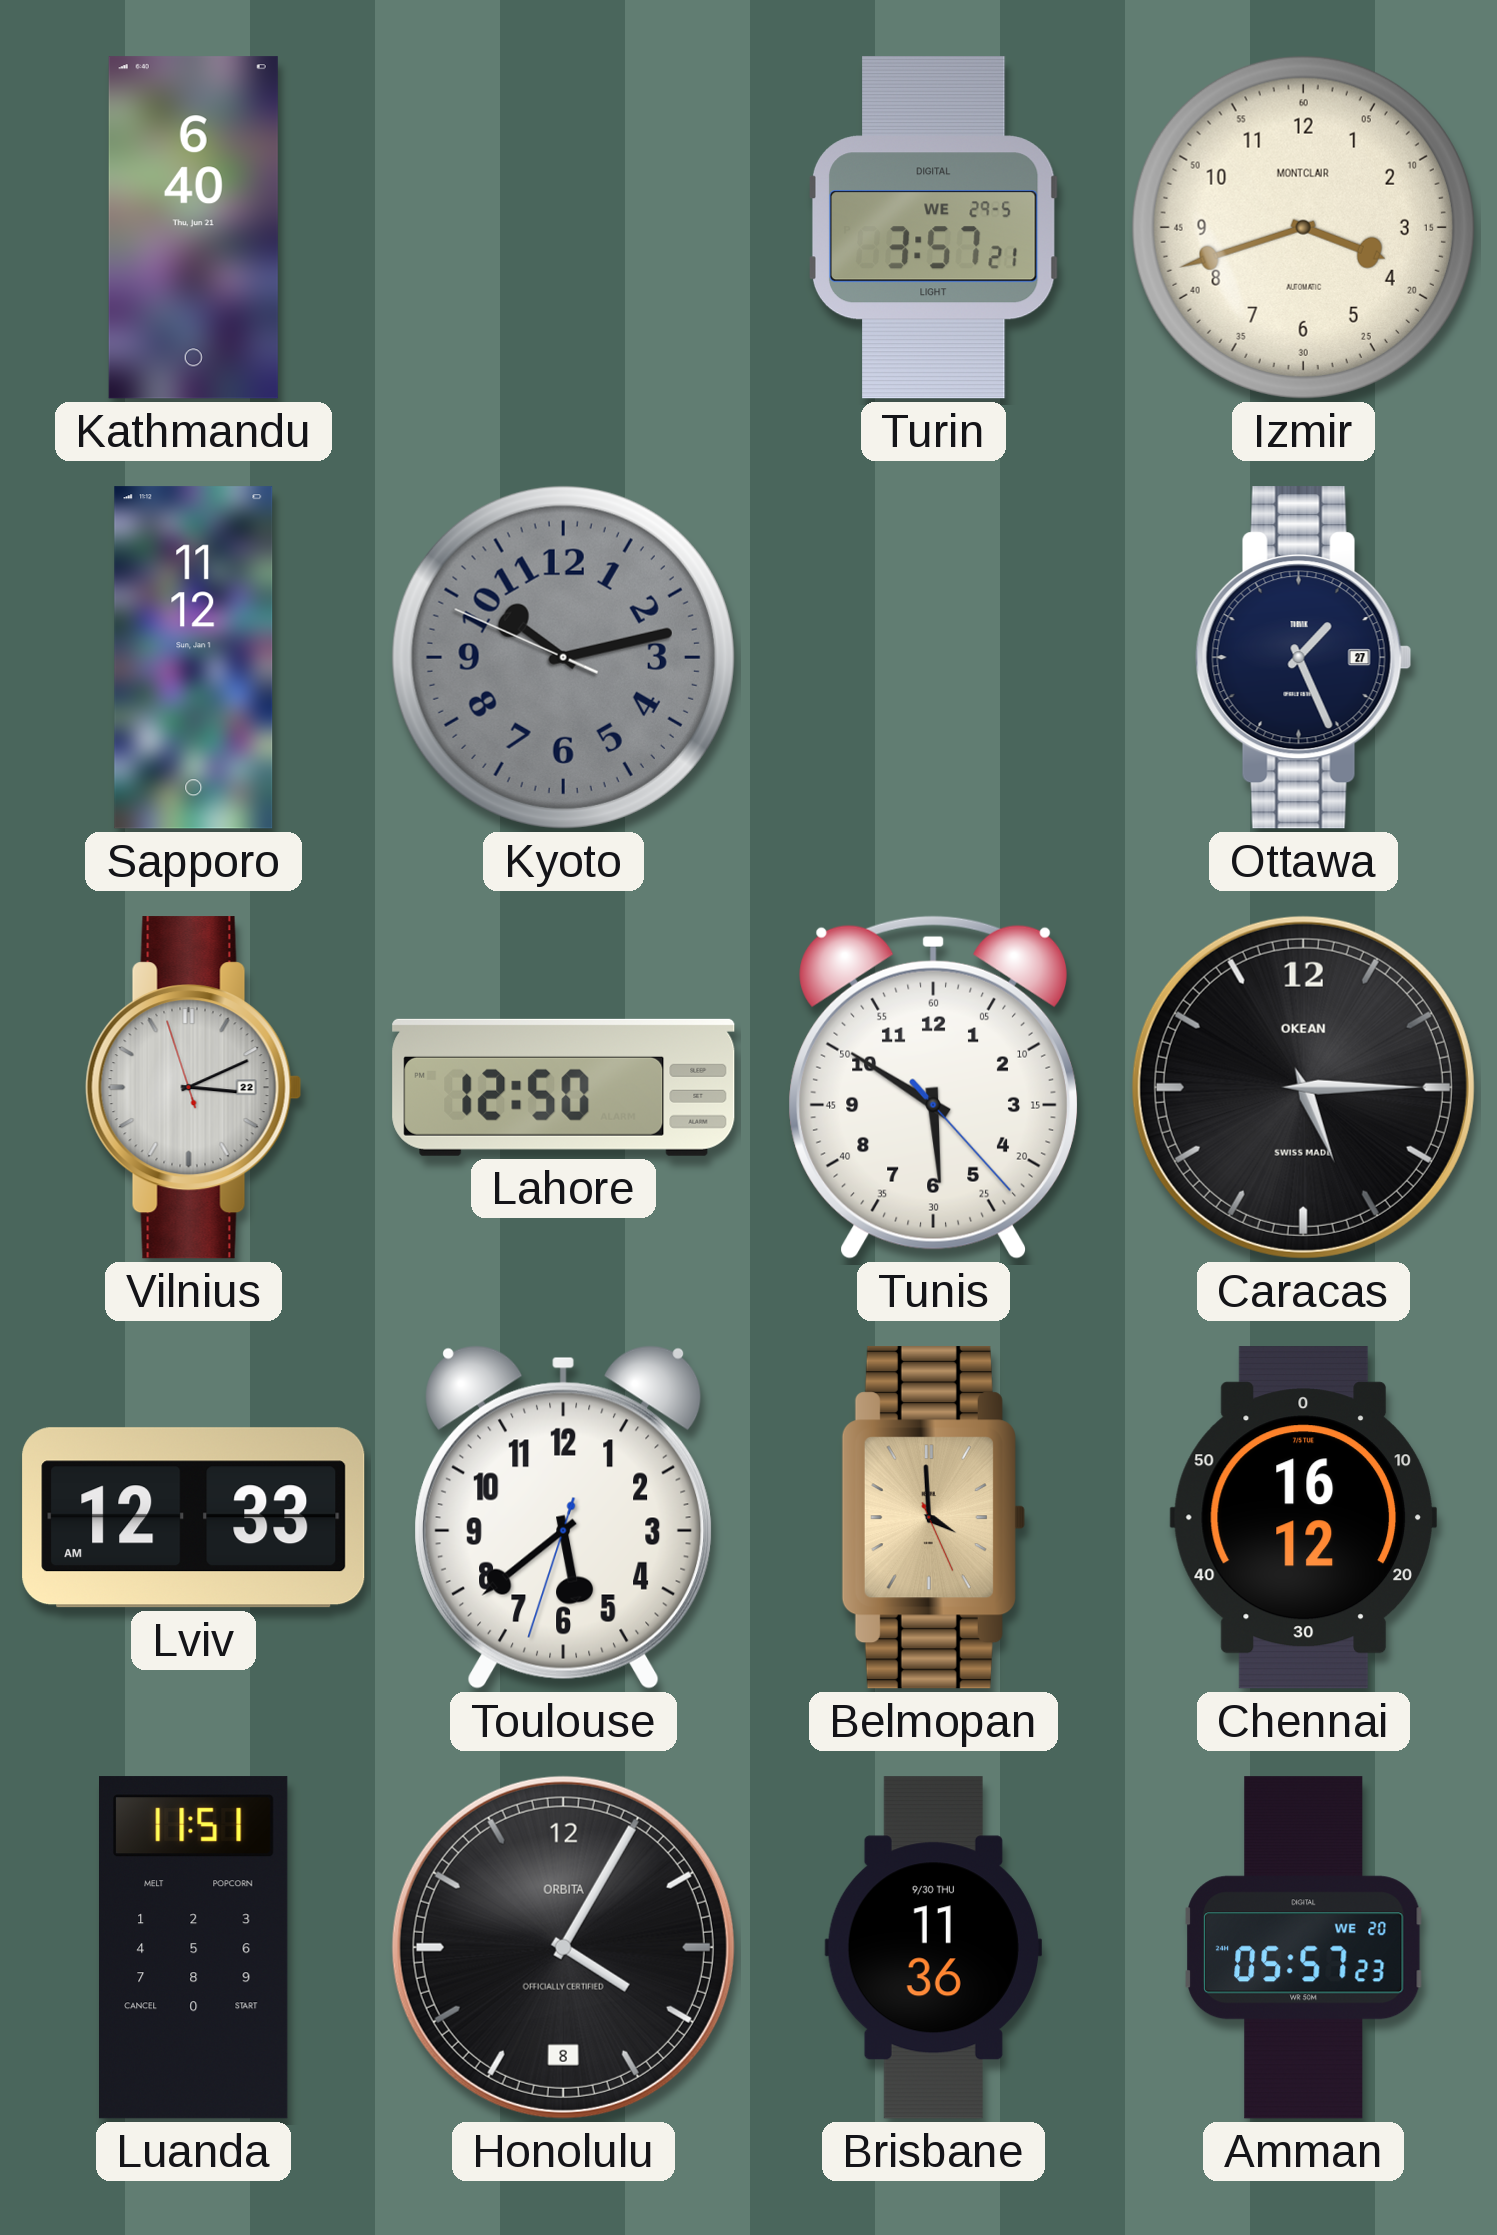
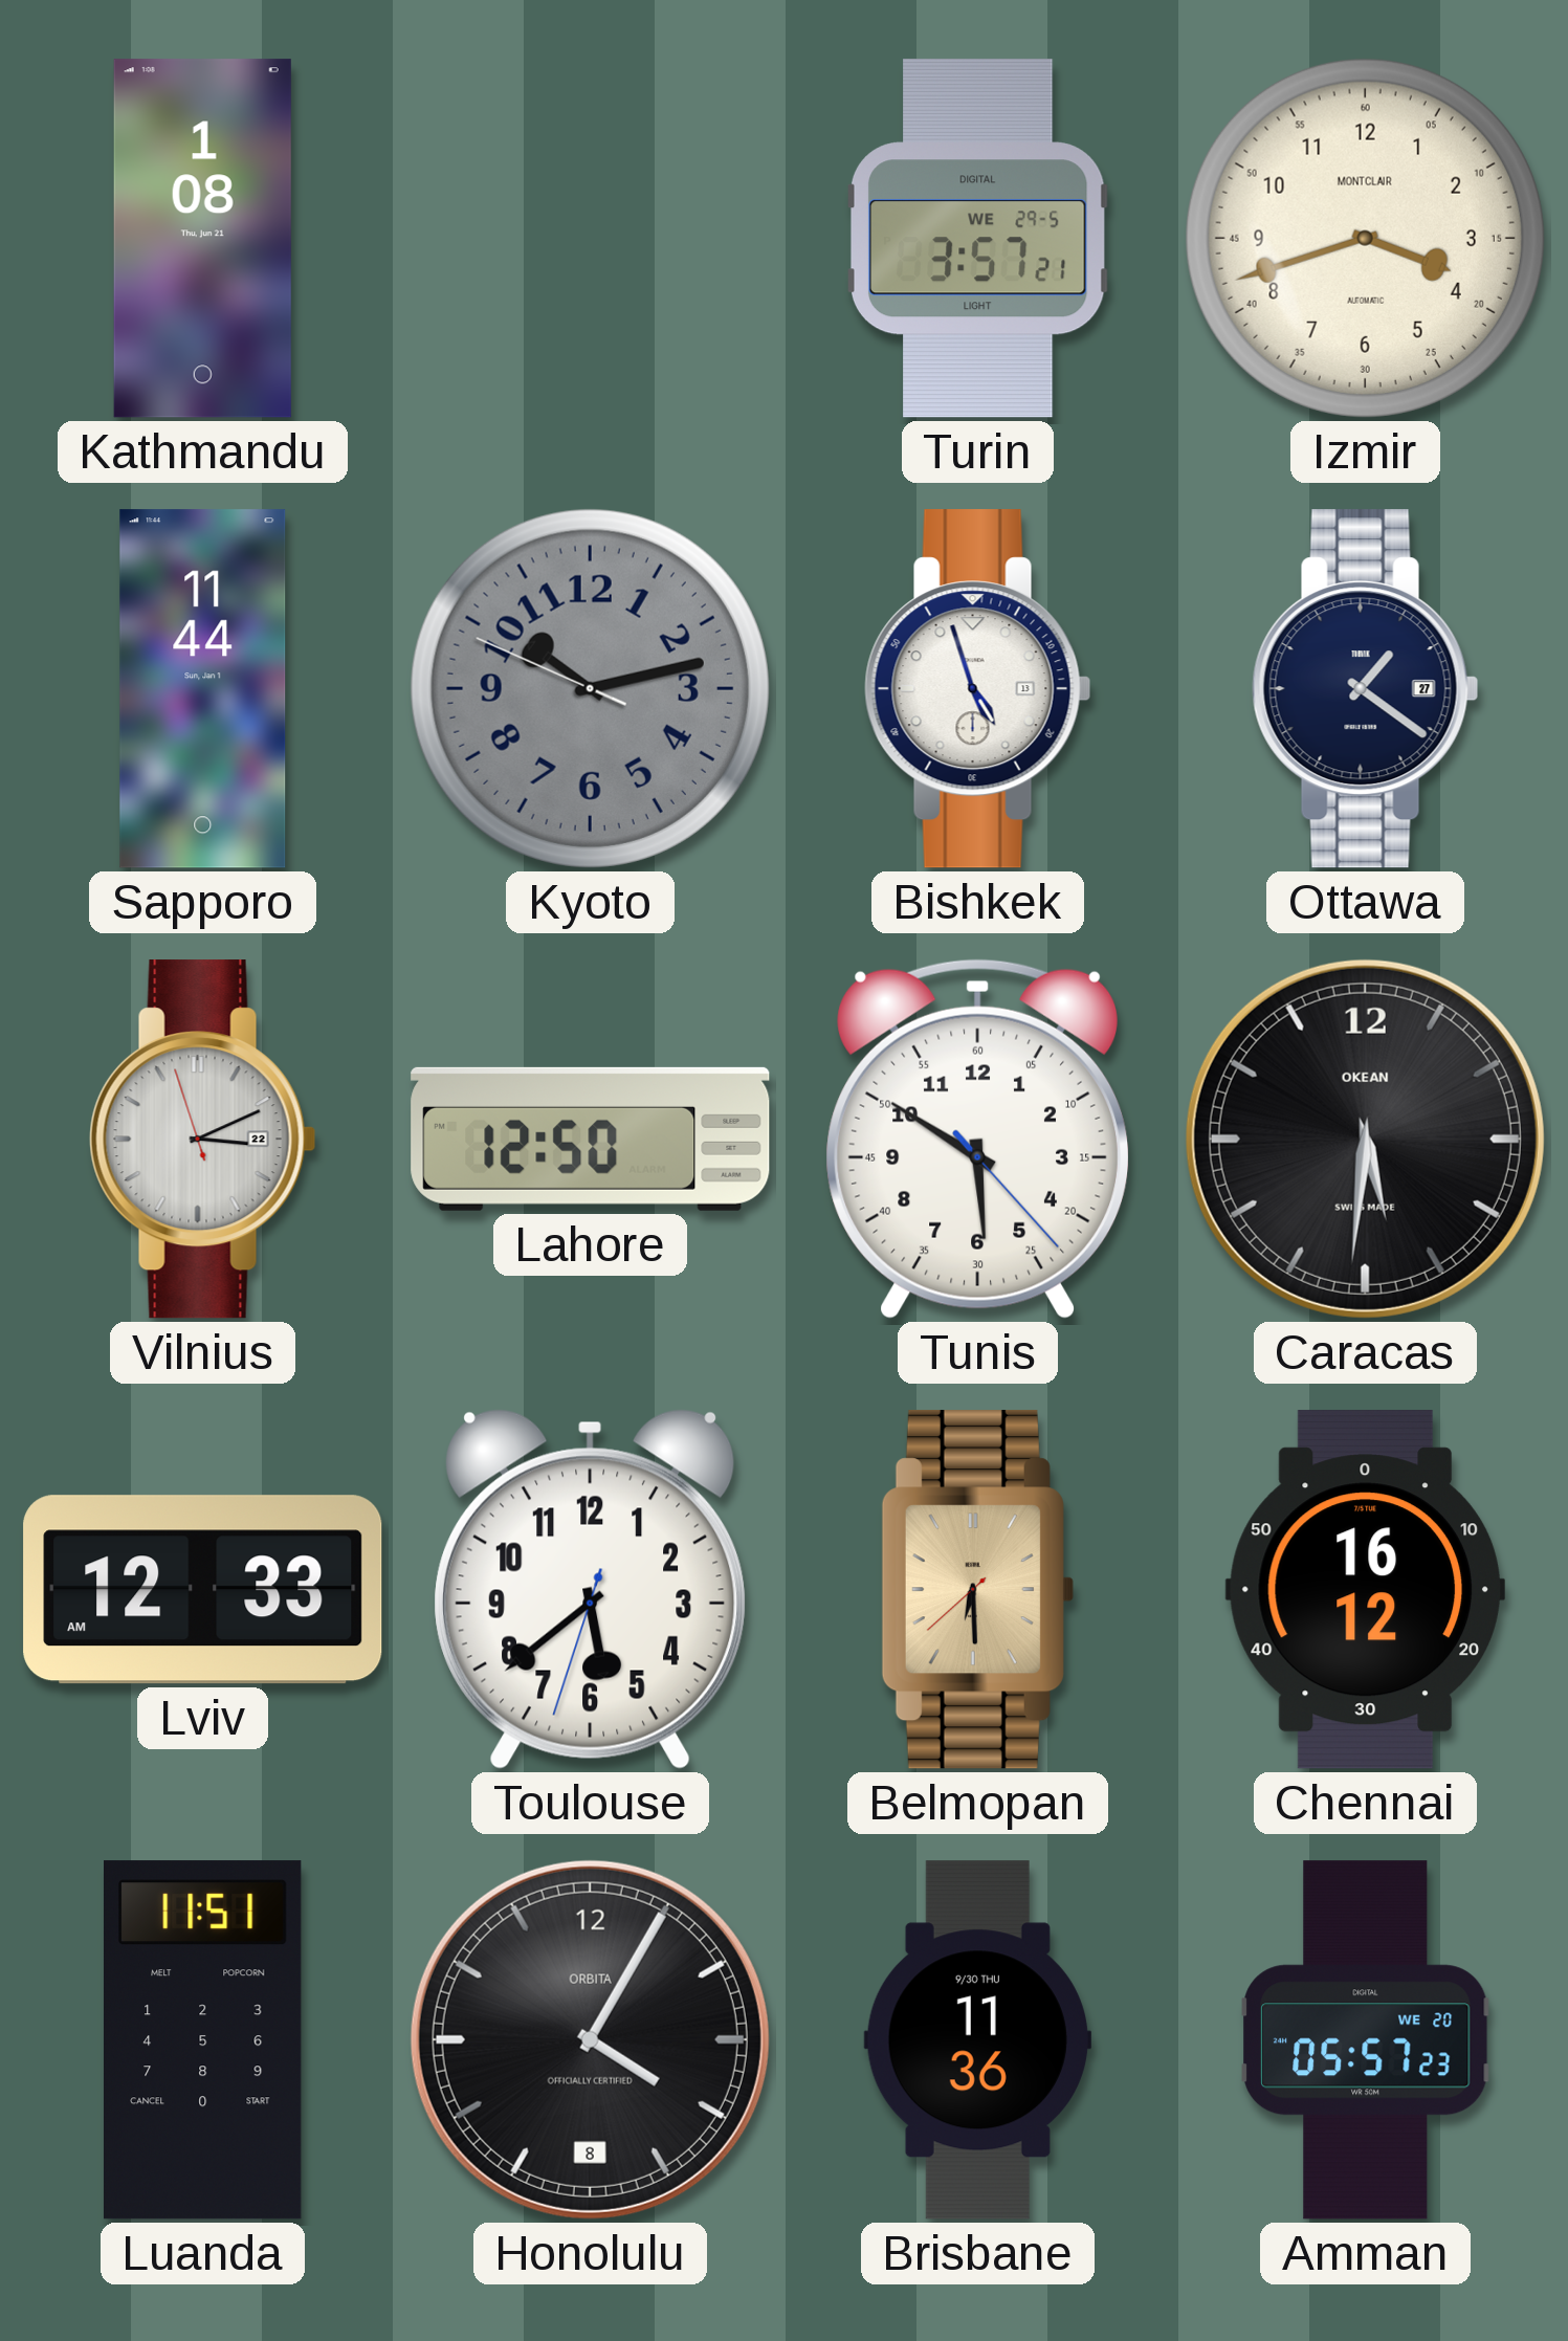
Kathmandu: 6:40 -> 1:08
Sapporo: 11:12 -> 11:44
Bishkek: none -> 4:57
Ottawa: 1:26 -> 1:21
Caracas: 5:15 -> 5:31
Belmopan: 3:59 -> 6:29
